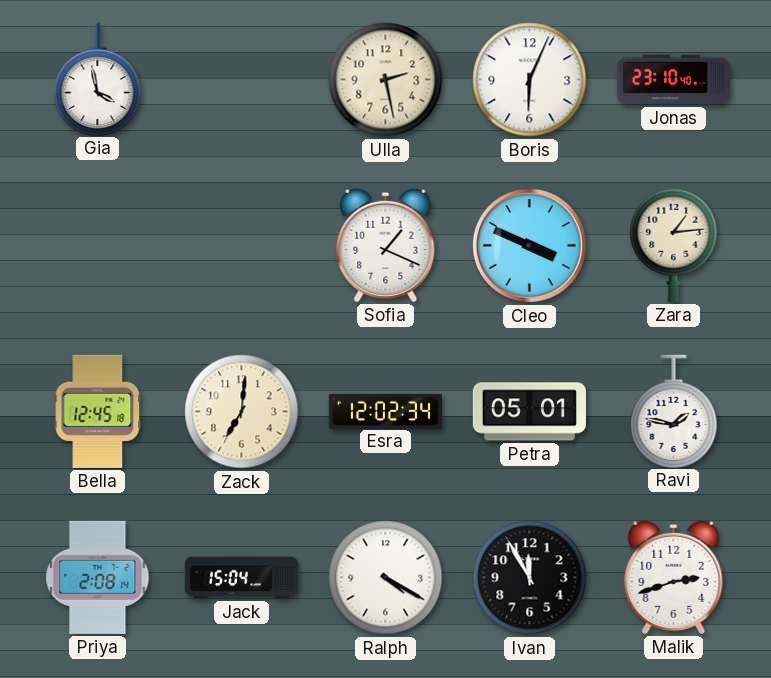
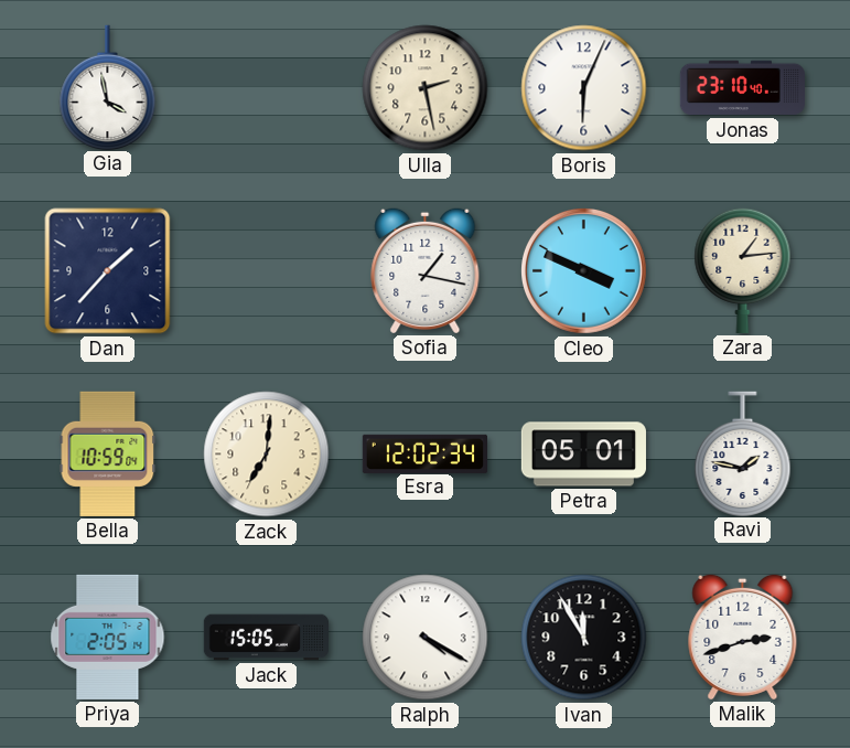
Dan: none -> 1:37
Sofia: 1:19 -> 1:17
Bella: 12:45 -> 10:59
Priya: 2:08 -> 2:05
Jack: 15:04 -> 15:05
